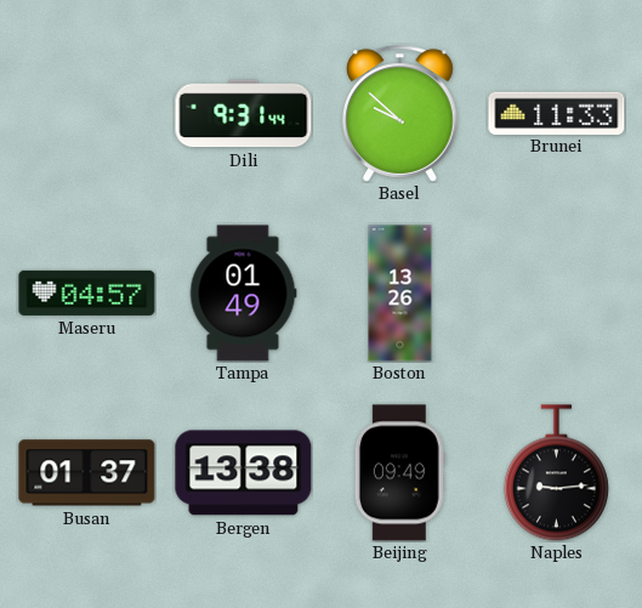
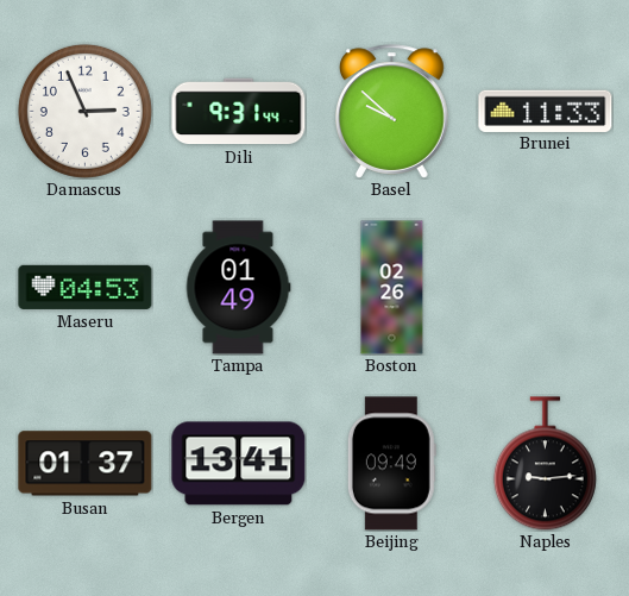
Damascus: none -> 2:56
Maseru: 04:57 -> 04:53
Boston: 13:26 -> 02:26
Bergen: 13:38 -> 13:41
